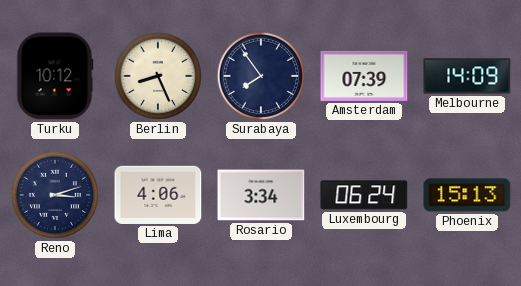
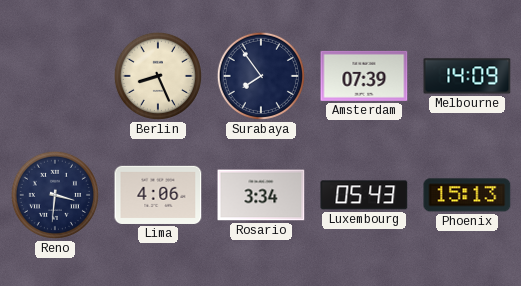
Turku: 10:12 -> none
Reno: 3:12 -> 3:31
Luxembourg: 06:24 -> 05:43
